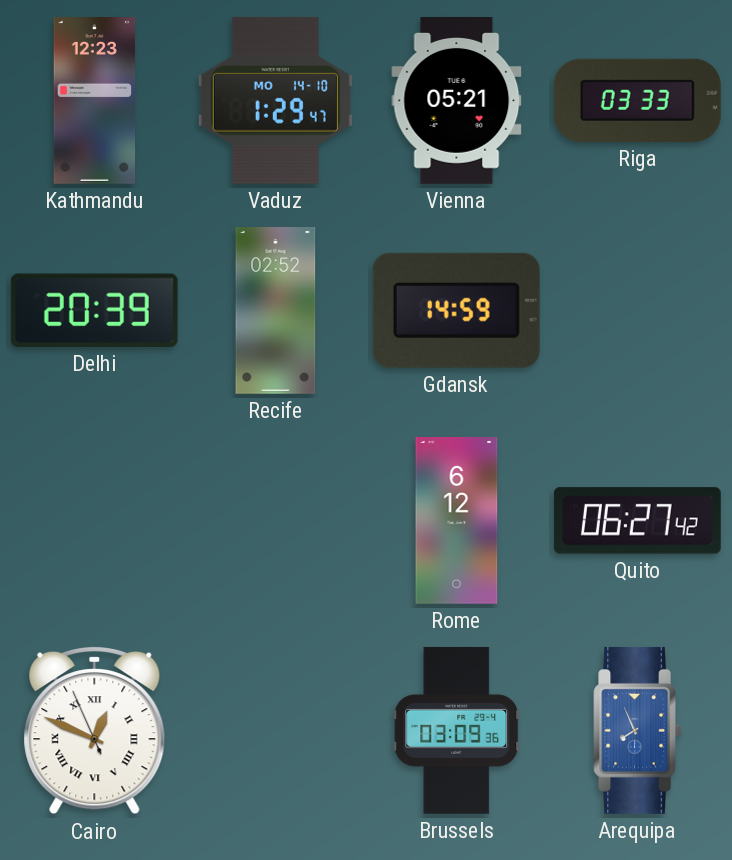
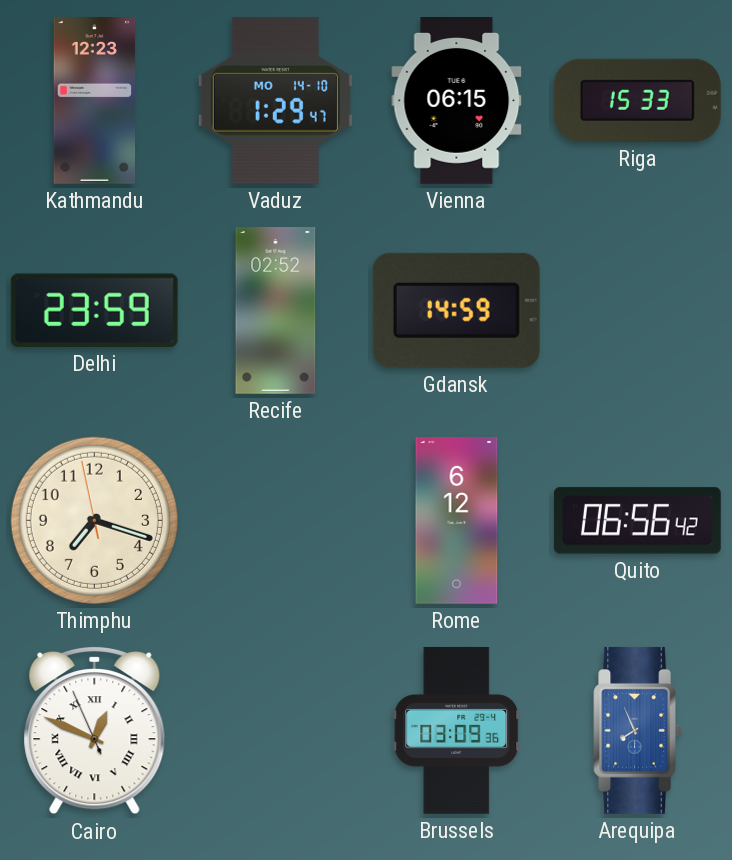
Vienna: 05:21 -> 06:15
Riga: 03:33 -> 15:33
Delhi: 20:39 -> 23:59
Thimphu: none -> 7:17
Quito: 06:27 -> 06:56
